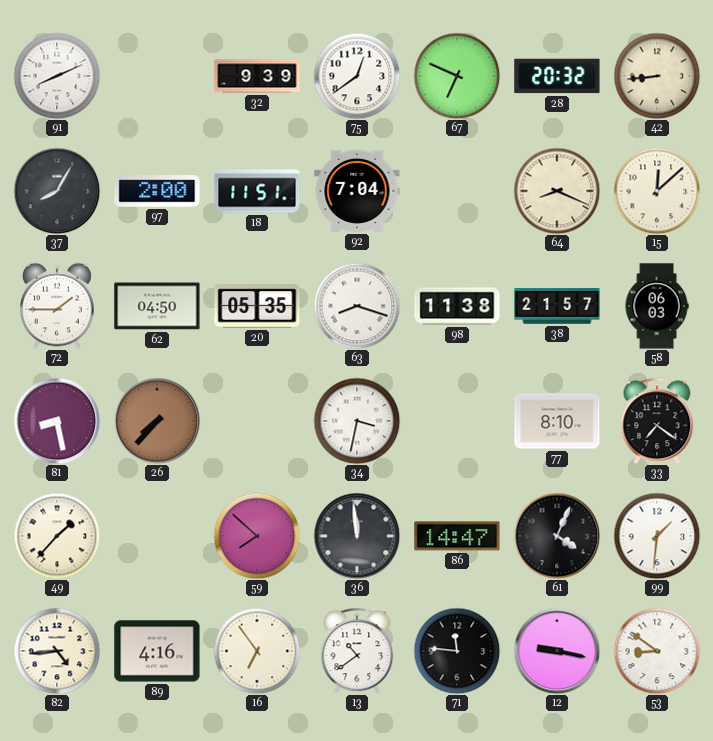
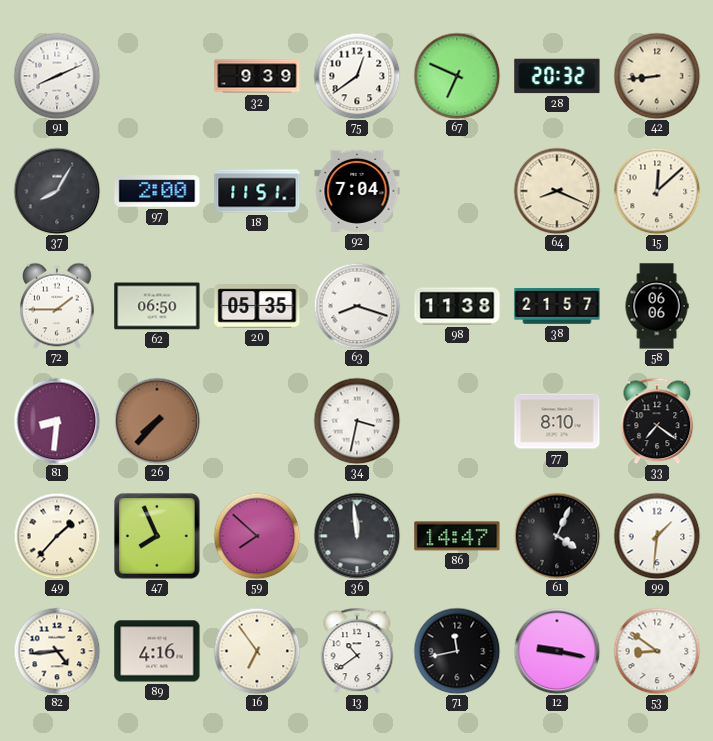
62: 04:50 -> 06:50
58: 06:03 -> 06:06
81: 8:28 -> 8:31
47: none -> 7:56
71: 11:46 -> 11:43
